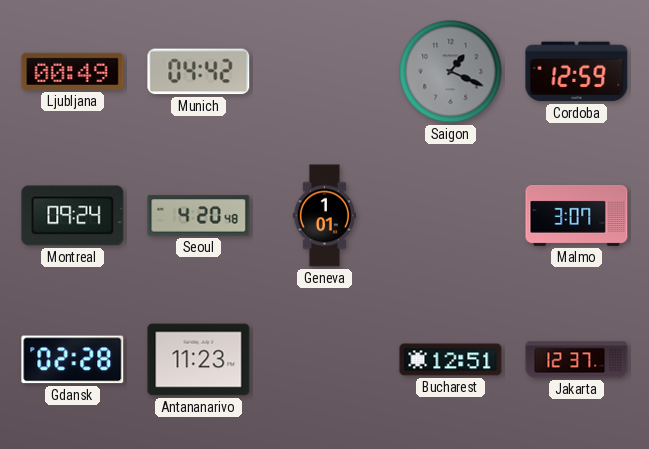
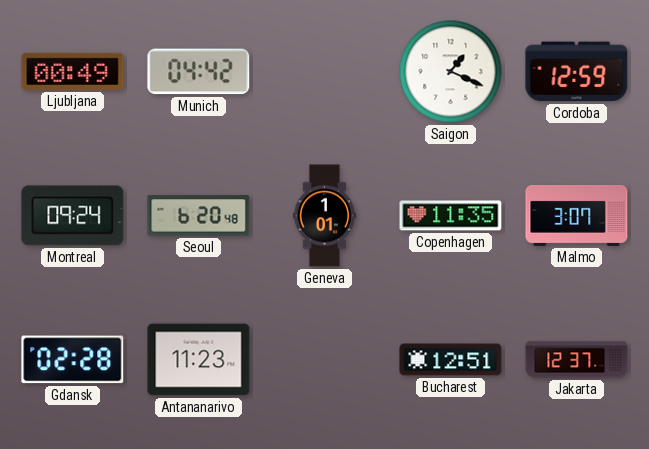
Saigon dial: grey -> white
Seoul: 4:20 -> 6:20
Copenhagen: none -> 11:35
